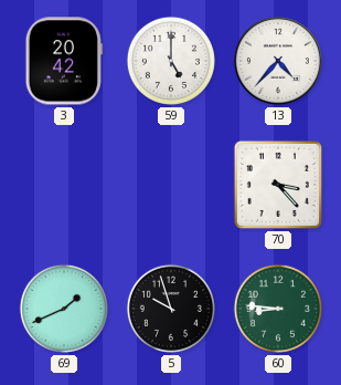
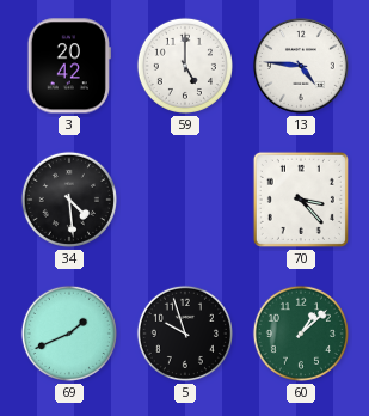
13: 4:37 -> 4:46
34: none -> 4:29
60: 8:46 -> 1:08
